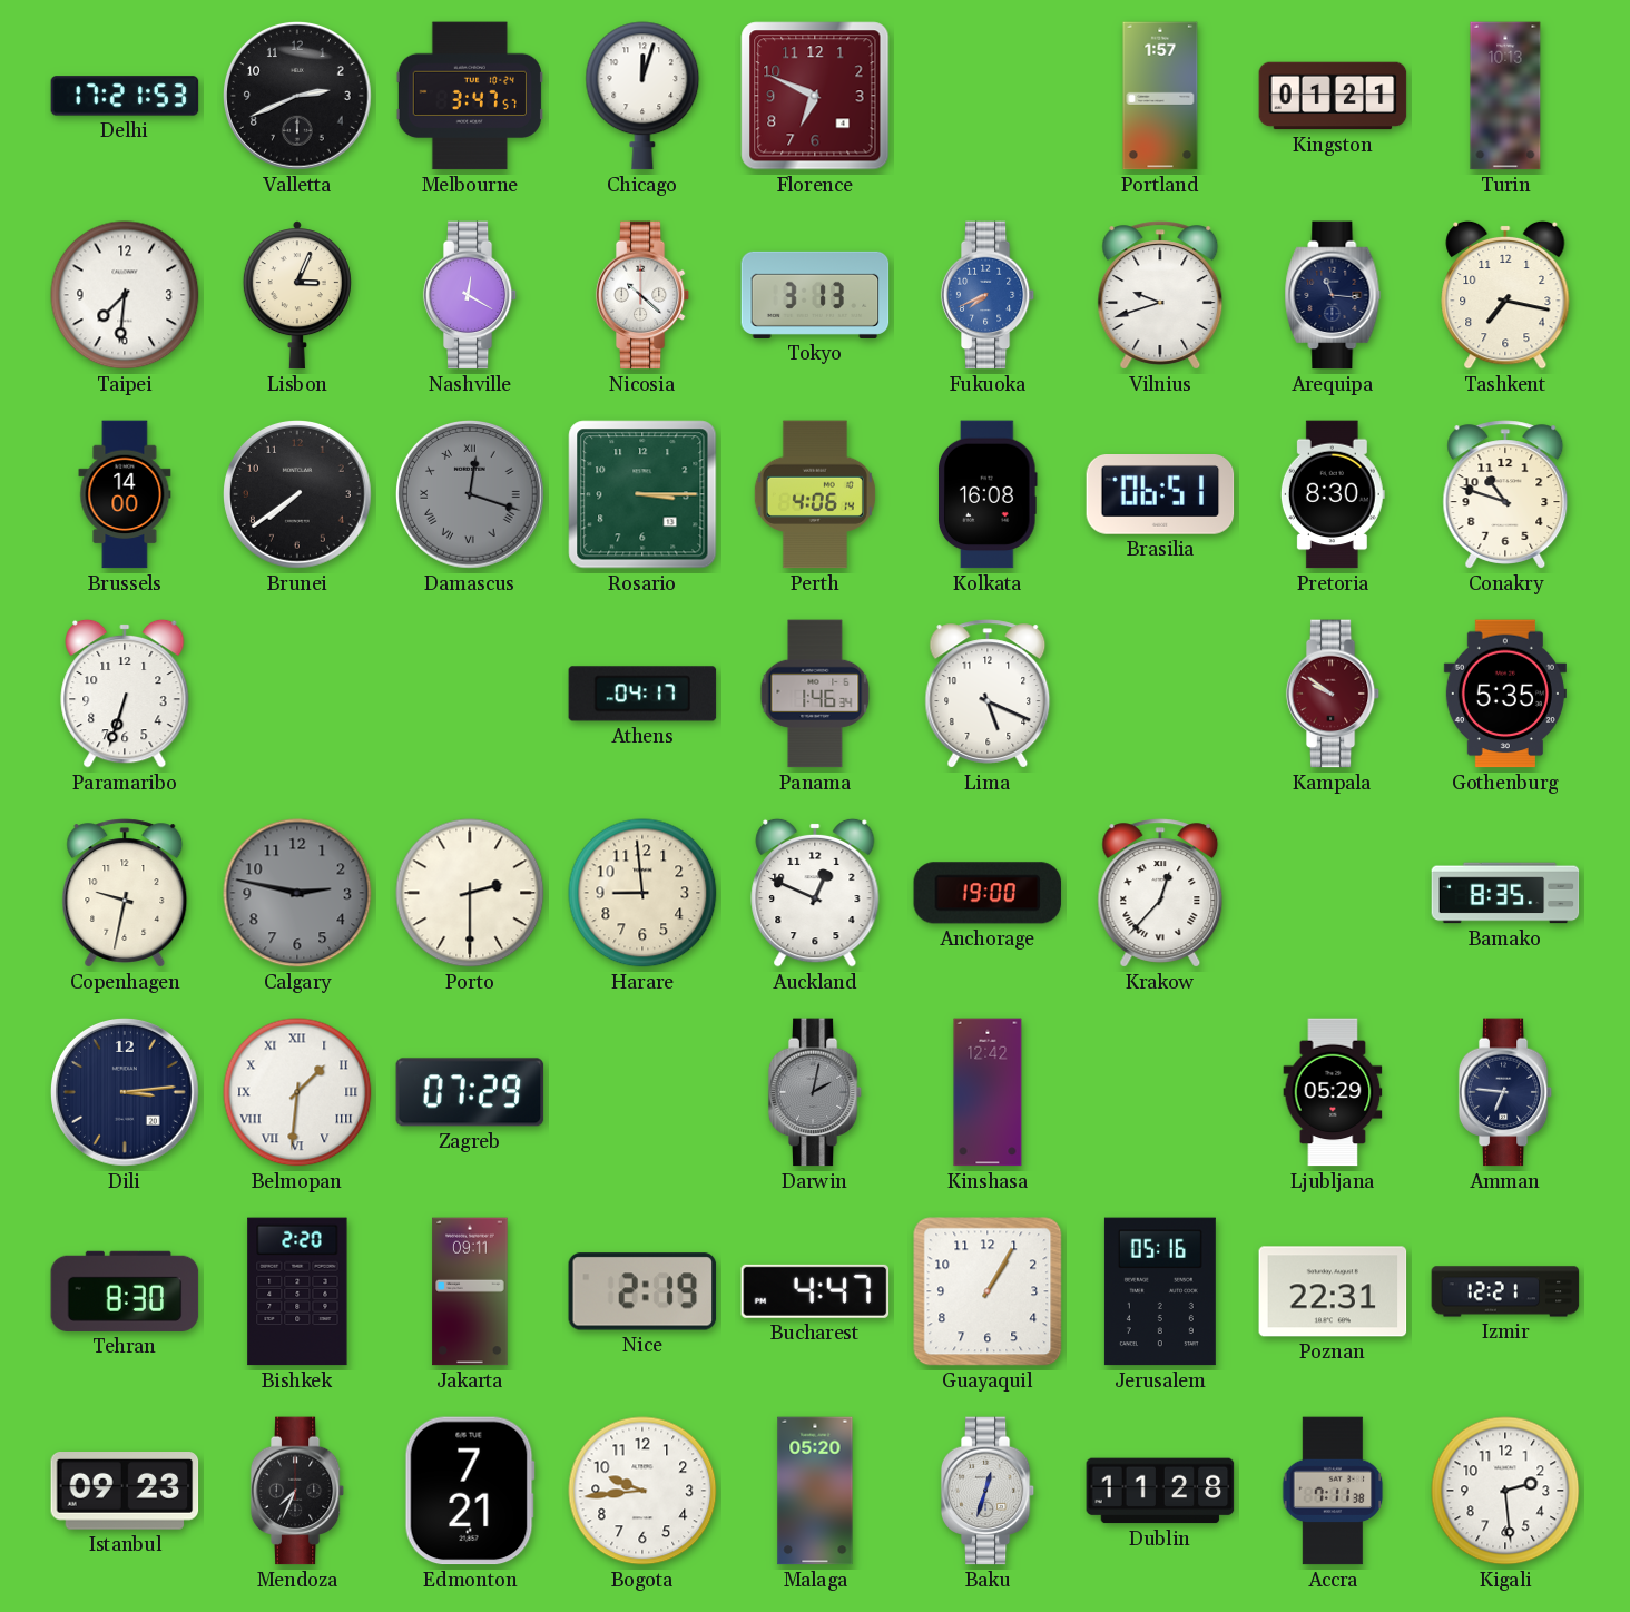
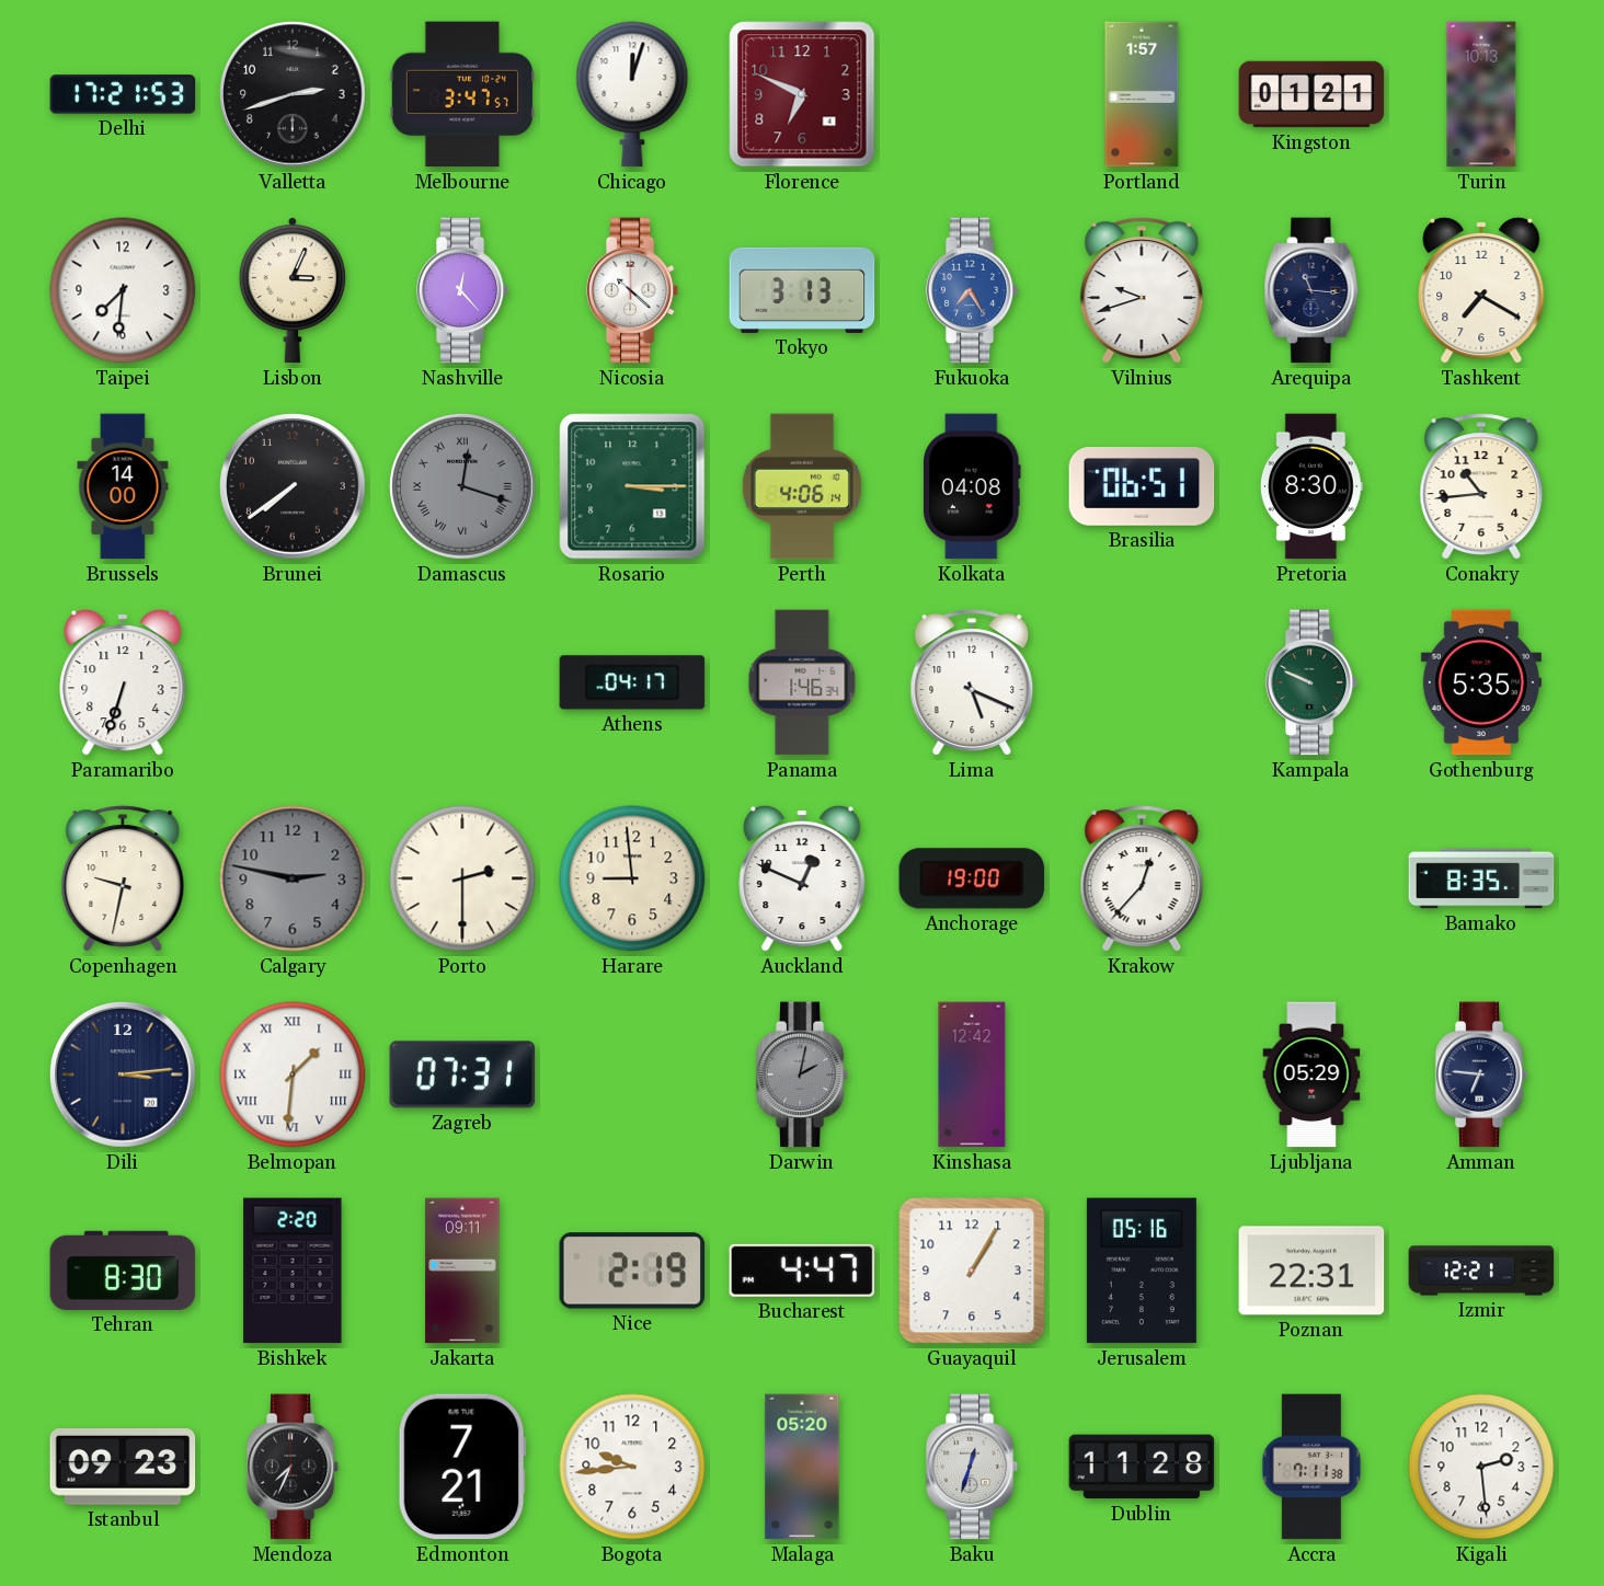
Valletta: 2:41 -> 2:42
Nashville: 12:20 -> 12:23
Fukuoka: 7:41 -> 7:25
Tashkent: 7:17 -> 7:20
Kolkata: 16:08 -> 04:08
Conakry: 10:48 -> 10:44
Kampala: 9:51 -> 9:49
Kampala dial: burgundy -> green
Zagreb: 07:29 -> 07:31
